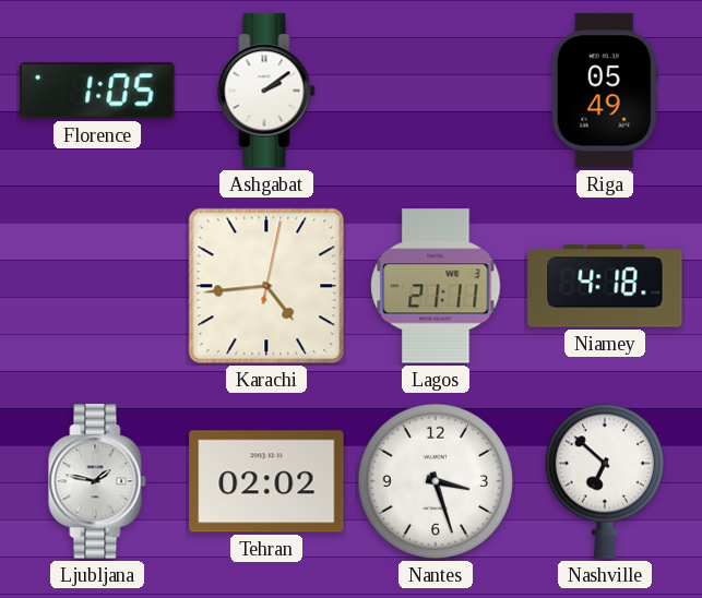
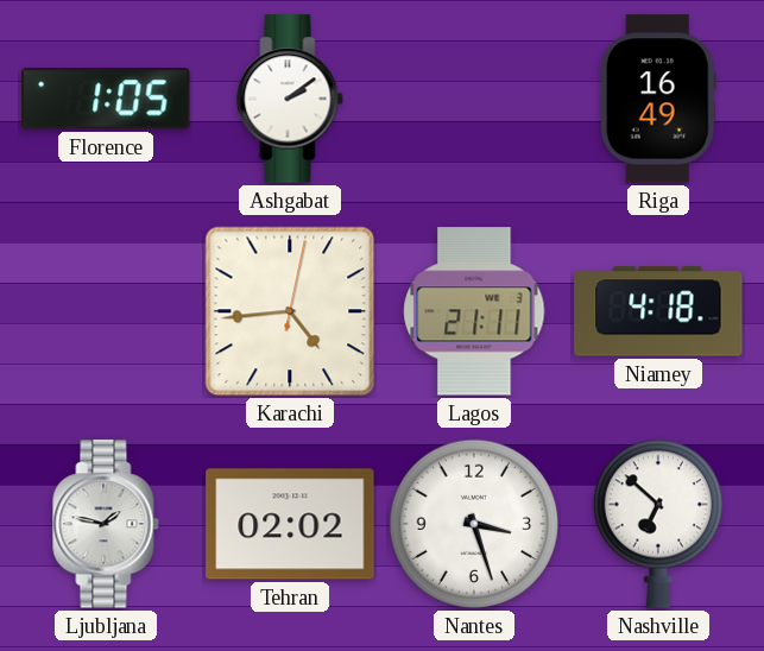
Riga: 05:49 -> 16:49
